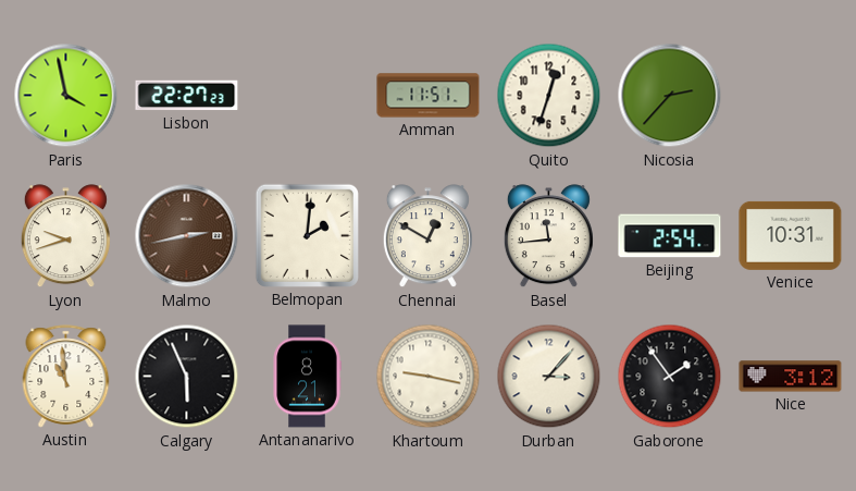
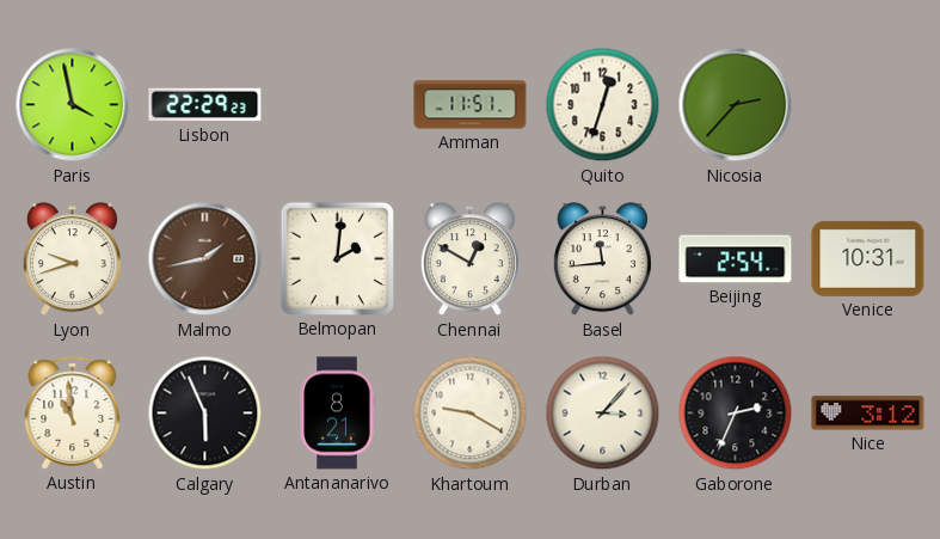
Lisbon: 22:27 -> 22:29
Malmo: 2:43 -> 1:43
Khartoum: 9:17 -> 9:20
Gaborone: 1:54 -> 2:34
